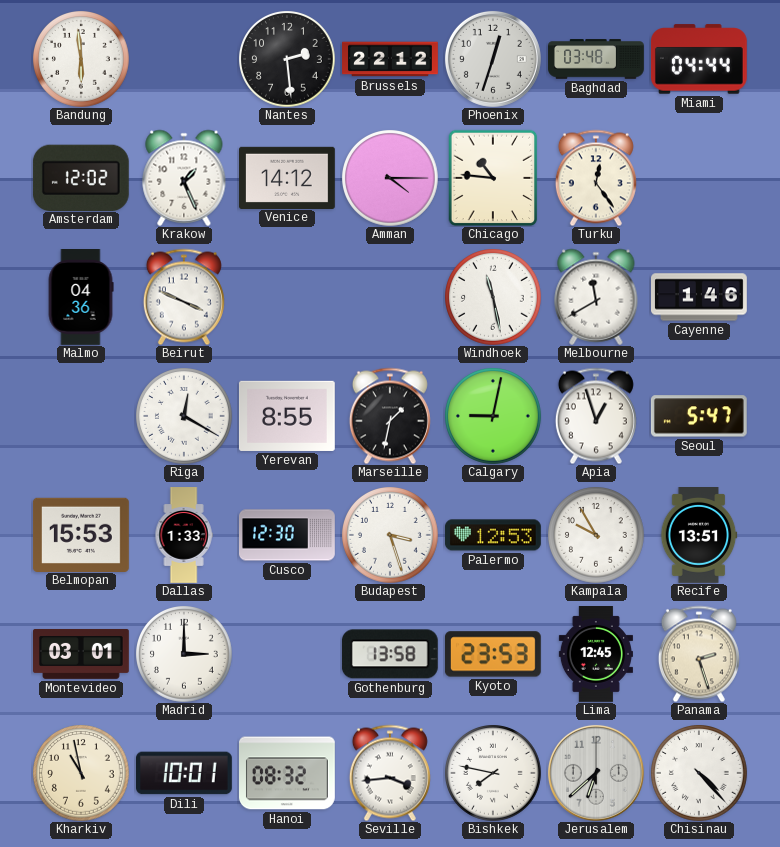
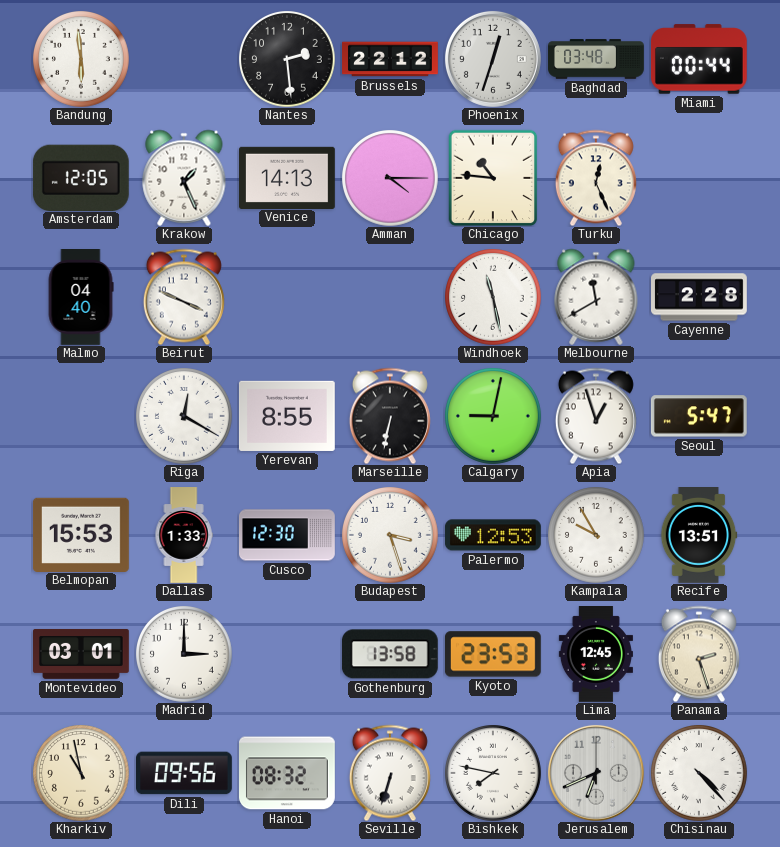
Miami: 04:44 -> 00:44
Amsterdam: 12:02 -> 12:05
Venice: 14:12 -> 14:13
Turku: 12:24 -> 12:26
Malmo: 04:36 -> 04:40
Cayenne: 1:46 -> 2:28
Marseille: 1:32 -> 6:32
Dili: 10:01 -> 09:56
Seville: 3:44 -> 6:33
Jerusalem: 6:38 -> 6:41
